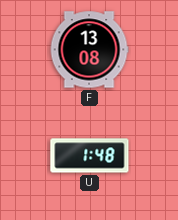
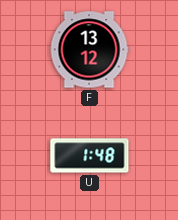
F: 13:08 -> 13:12
